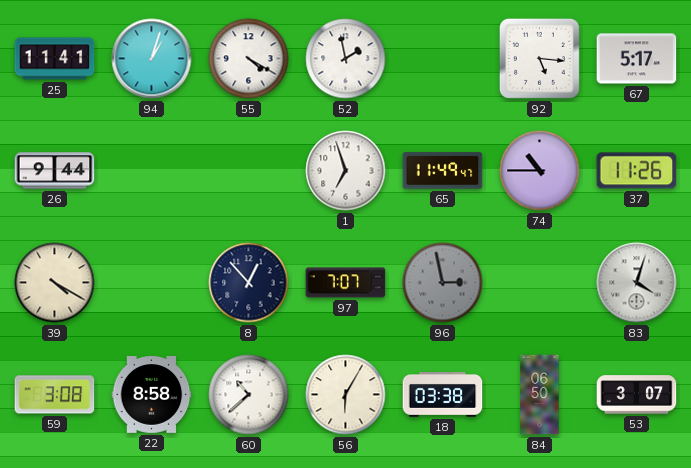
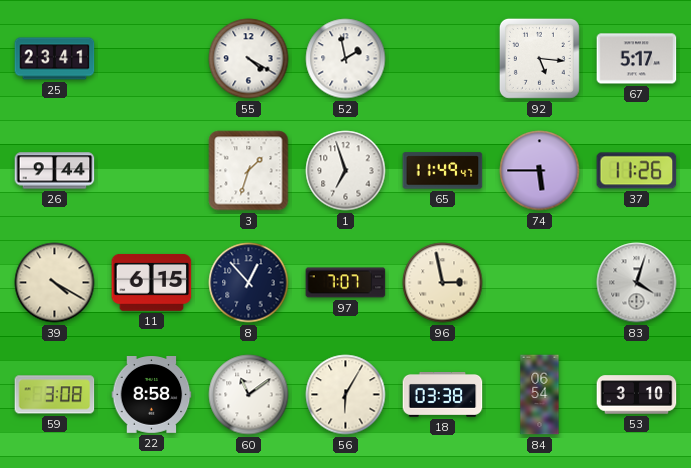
25: 11:41 -> 23:41
94: 1:03 -> none
3: none -> 1:33
74: 10:45 -> 5:45
11: none -> 6:15
96 dial: grey -> cream
60: 10:38 -> 11:09
84: 06:50 -> 06:54
53: 3:07 -> 3:10
